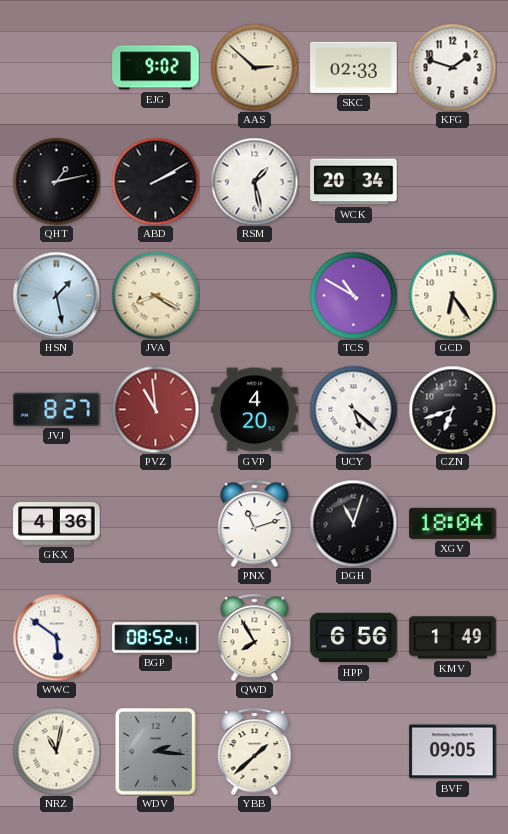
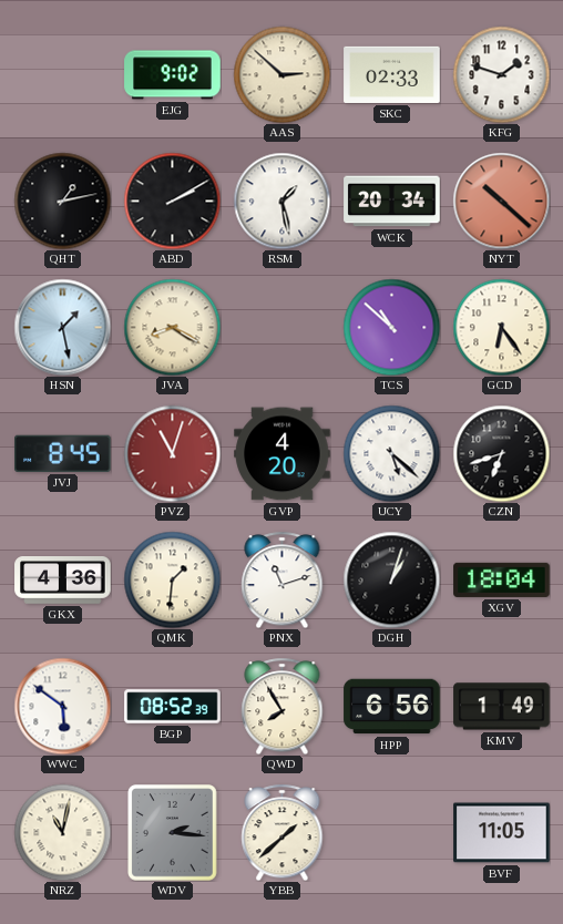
NYT: none -> 10:22
TCS: 10:50 -> 10:52
JVJ: 8:27 -> 8:45
PVZ: 10:59 -> 11:03
QMK: none -> 1:31
DGH: 11:03 -> 1:03
BGP: 08:52:41 -> 08:52:39
BVF: 09:05 -> 11:05
